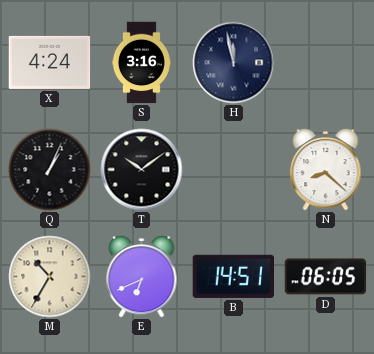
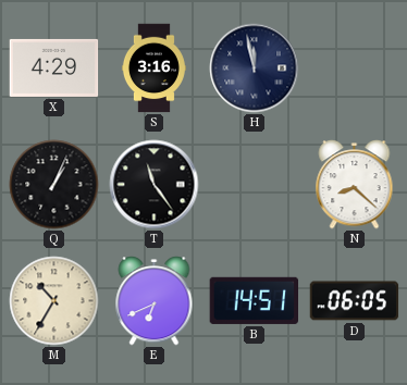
X: 4:24 -> 4:29
T: 10:09 -> 11:24
